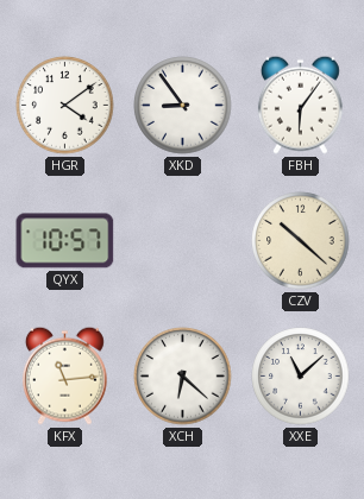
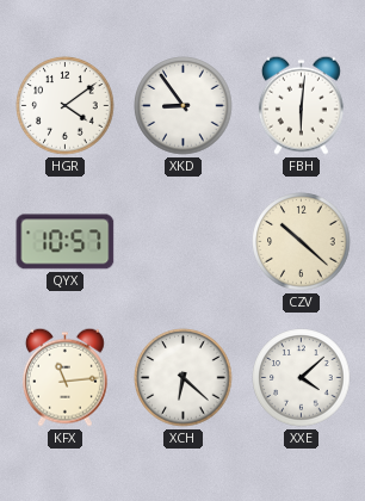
FBH: 6:06 -> 6:01
XXE: 11:08 -> 4:08
